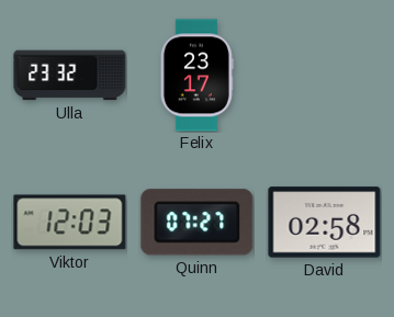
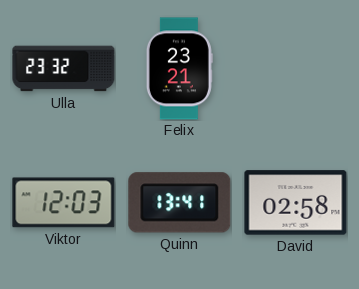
Felix: 23:17 -> 23:21
Quinn: 07:27 -> 13:41
